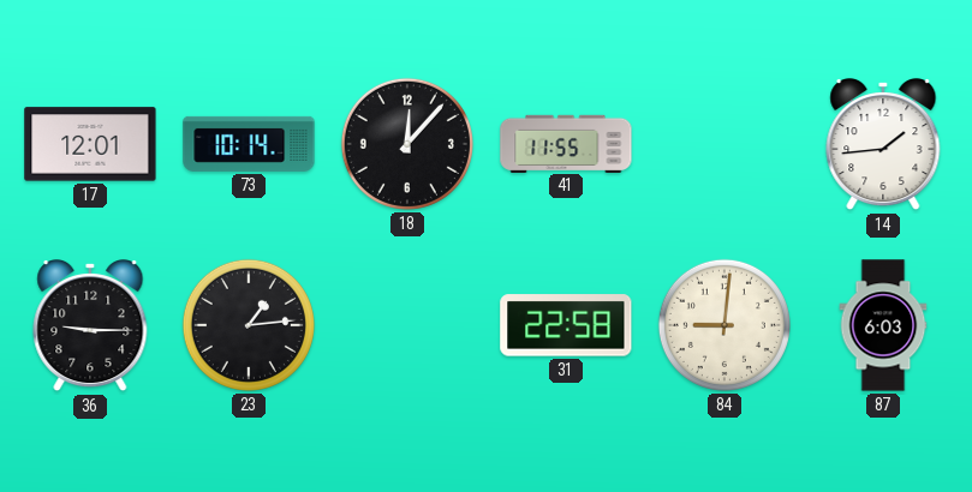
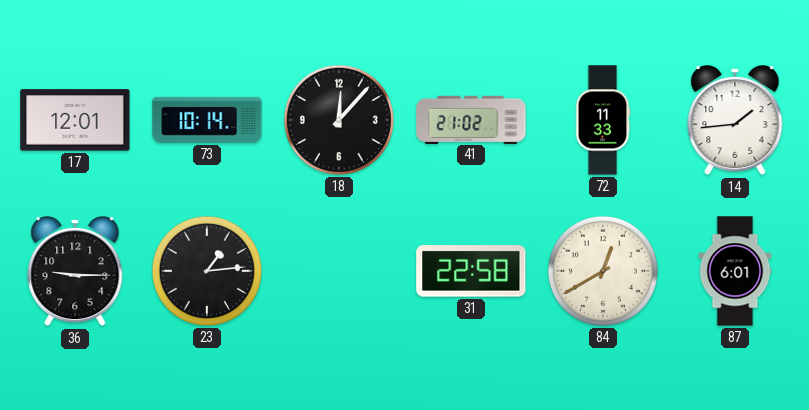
41: 11:55 -> 21:02
72: none -> 11:33
84: 9:01 -> 12:40
87: 6:03 -> 6:01
